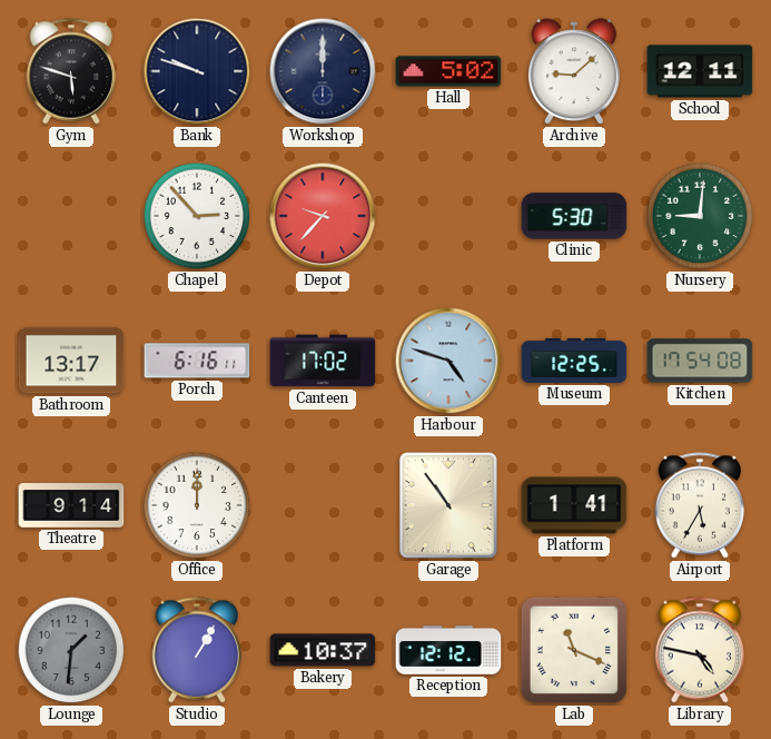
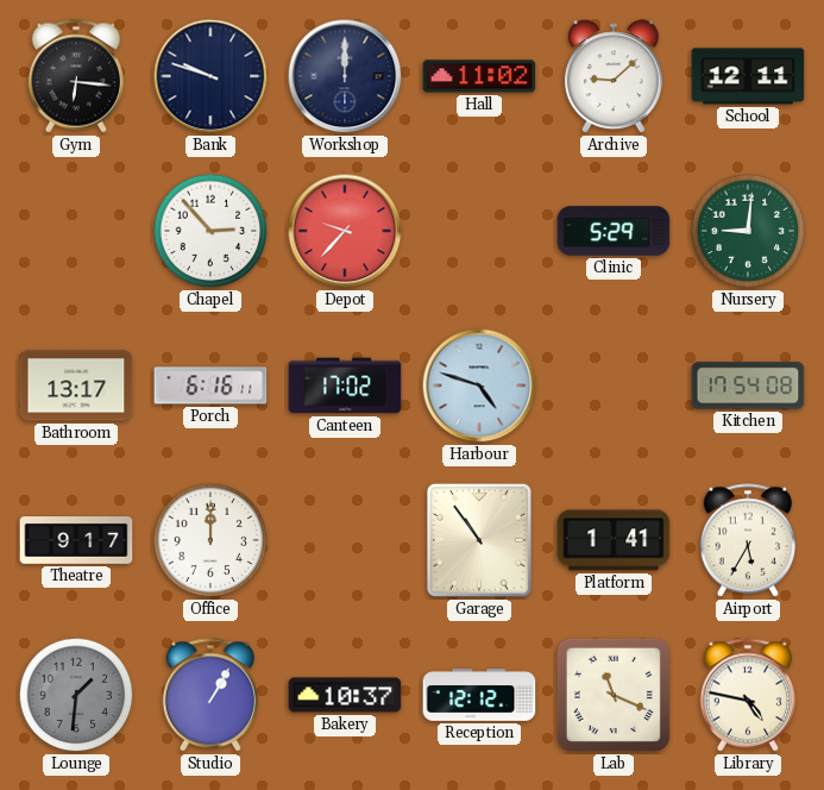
Gym: 5:48 -> 6:16
Hall: 5:02 -> 11:02
Clinic: 5:30 -> 5:29
Museum: 12:25 -> none
Theatre: 9:14 -> 9:17
